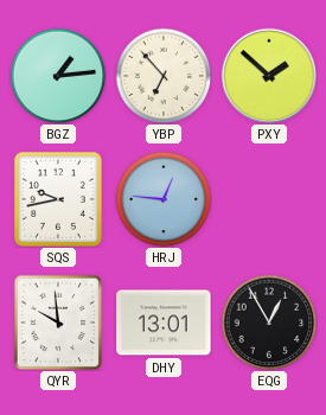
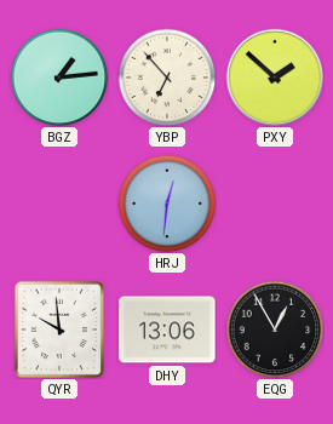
SQS: 9:43 -> none
HRJ: 12:46 -> 12:31
DHY: 13:01 -> 13:06
